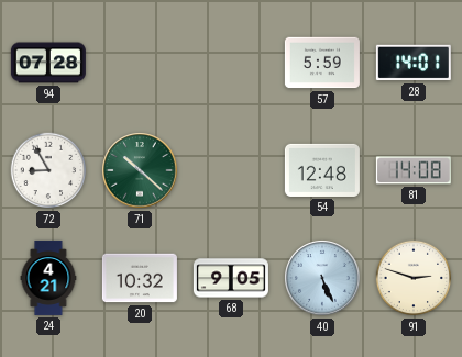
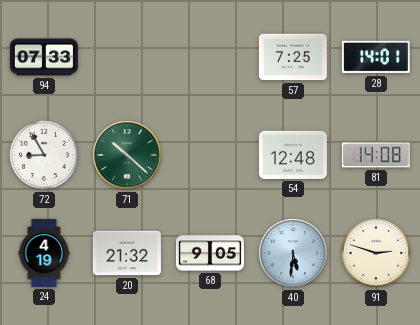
94: 07:28 -> 07:33
57: 5:59 -> 7:25
24: 4:21 -> 4:19
20: 10:32 -> 21:32
40: 5:26 -> 5:31
